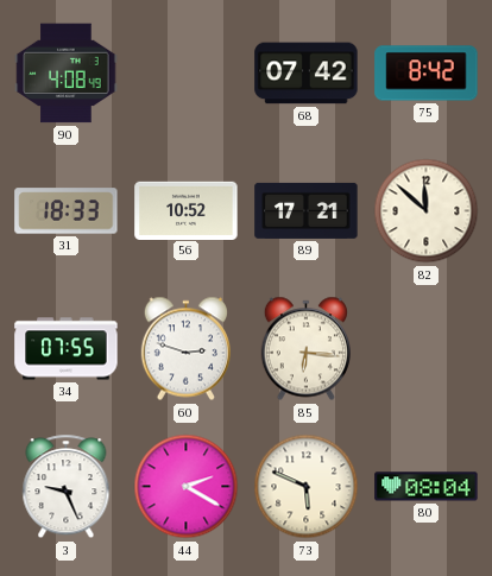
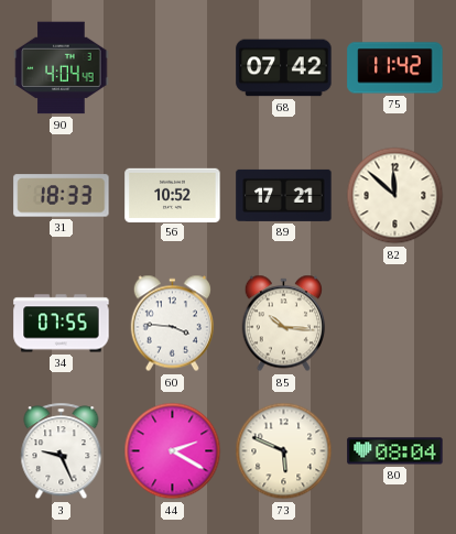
90: 4:08 -> 4:04
75: 8:42 -> 11:42
60: 2:48 -> 3:46
85: 6:16 -> 10:16
